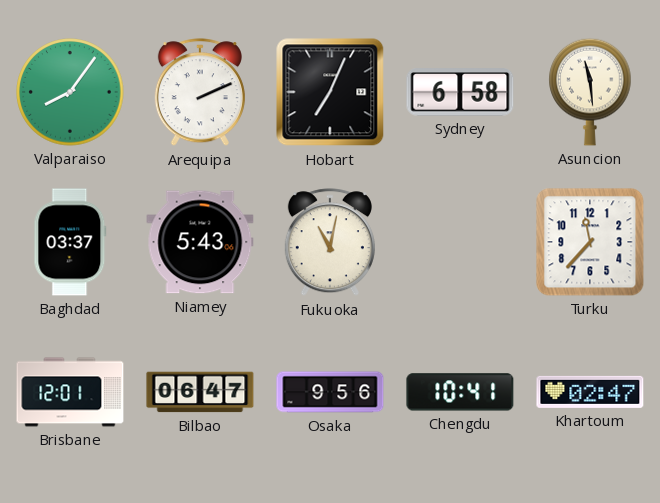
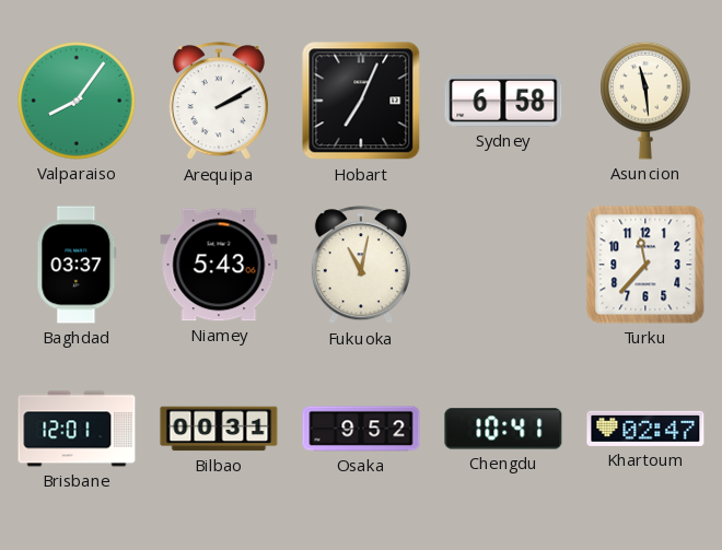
Arequipa: 2:11 -> 2:10
Bilbao: 06:47 -> 00:31
Osaka: 9:56 -> 9:52
